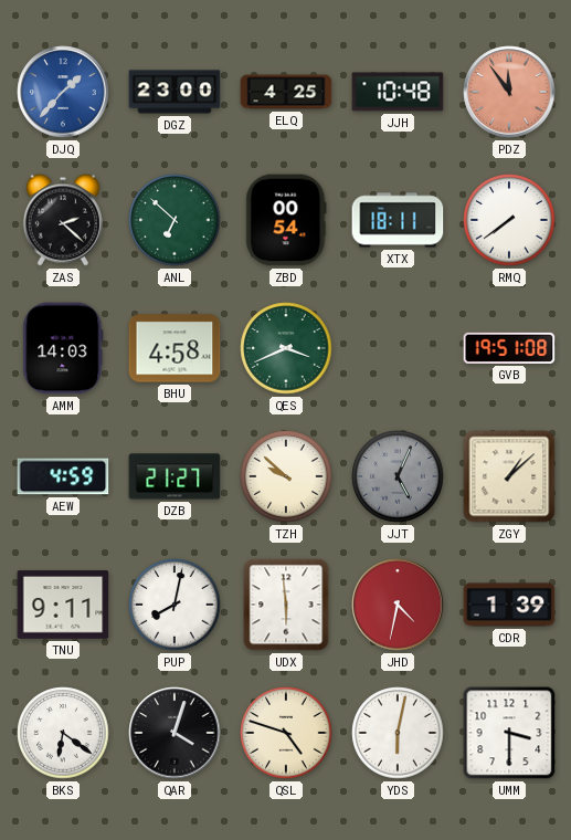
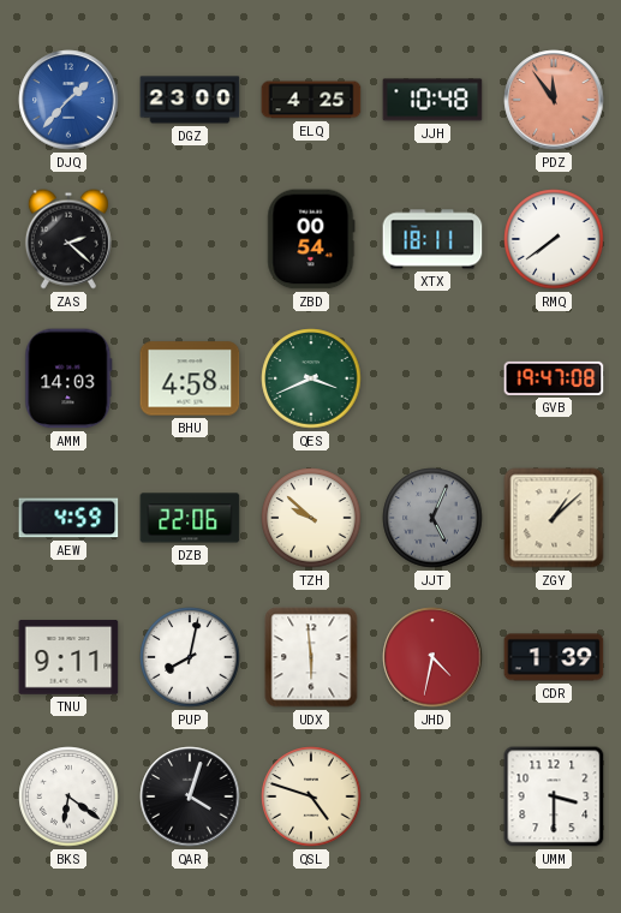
ANL: 6:52 -> none
GVB: 19:51 -> 19:47
DZB: 21:27 -> 22:06
YDS: 6:02 -> none
